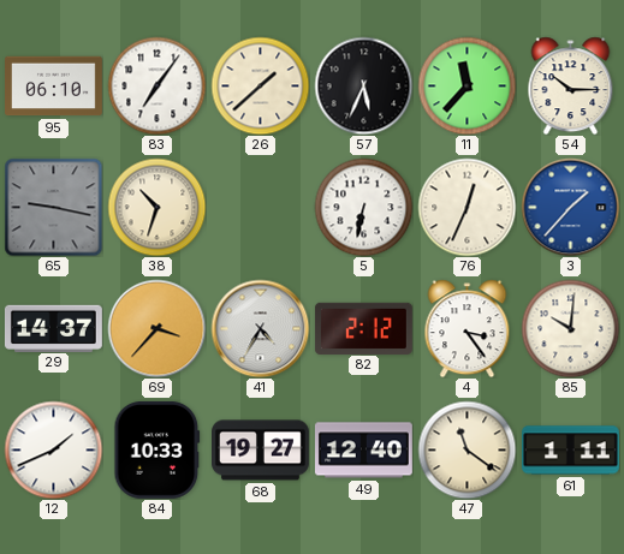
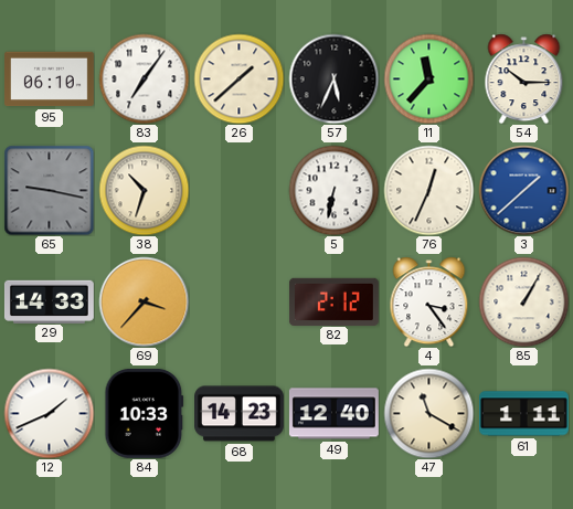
3: 1:37 -> 1:38
29: 14:37 -> 14:33
41: 4:35 -> none
85: 10:01 -> 1:05
68: 19:27 -> 14:23
47: 11:21 -> 11:20
